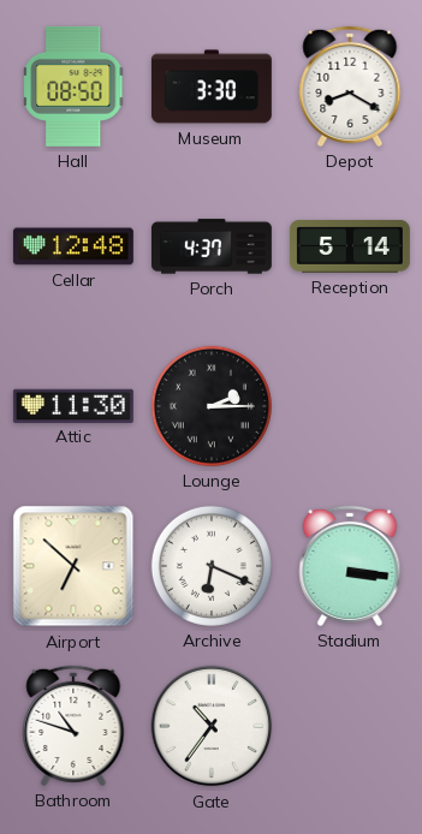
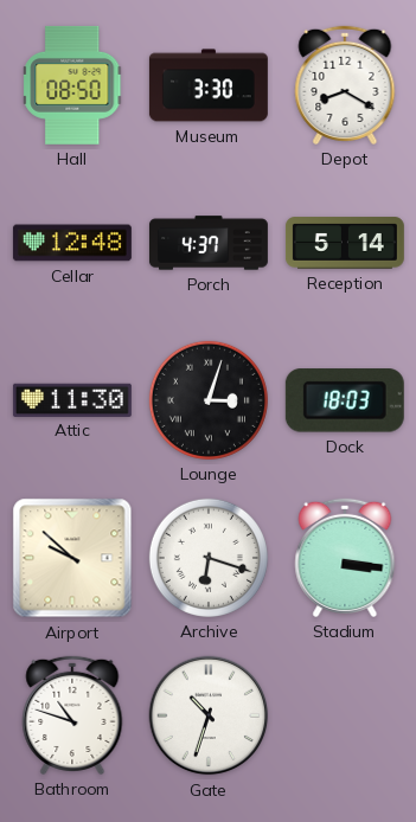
Lounge: 2:15 -> 3:03
Dock: none -> 18:03
Airport: 6:52 -> 9:52
Archive: 6:19 -> 6:18
Gate: 10:36 -> 10:33
